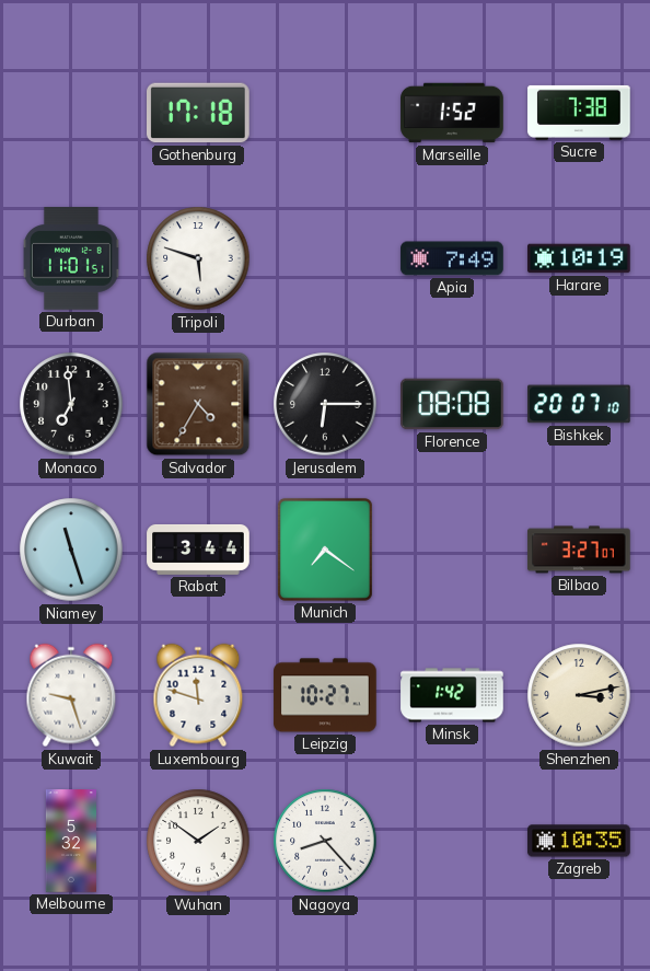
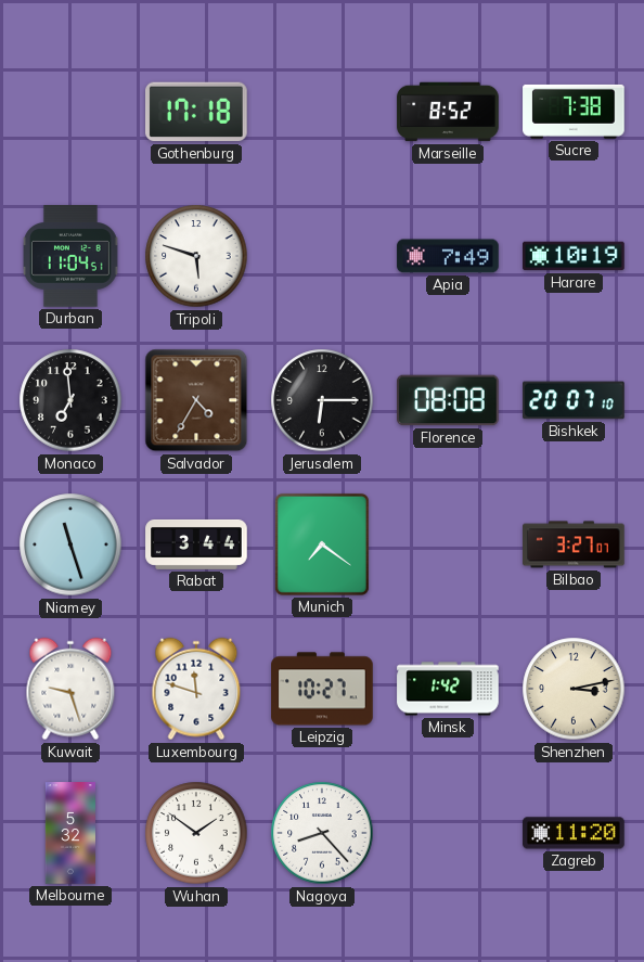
Marseille: 1:52 -> 8:52
Durban: 11:01 -> 11:04
Zagreb: 10:35 -> 11:20
